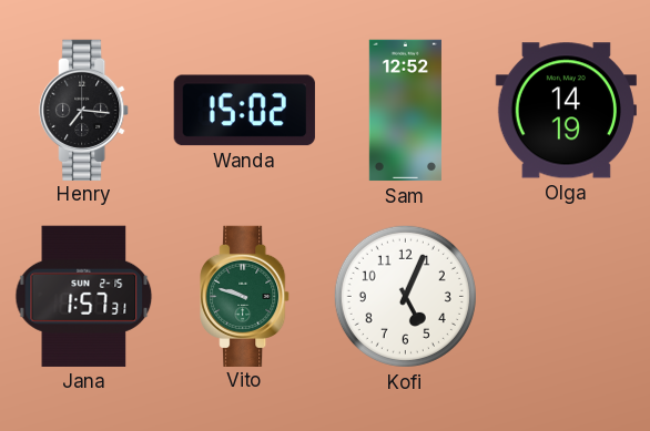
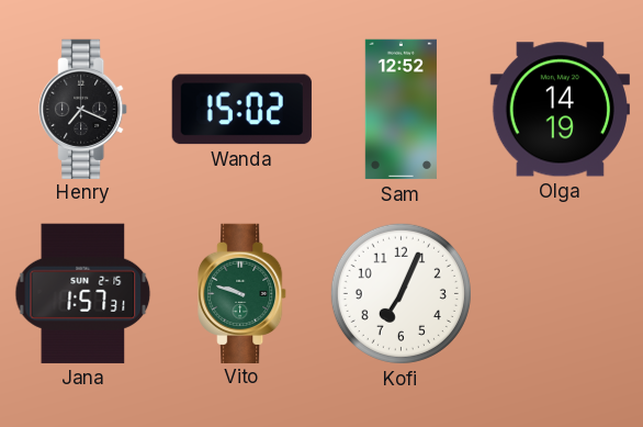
Henry: 7:16 -> 7:19
Kofi: 5:04 -> 7:04
